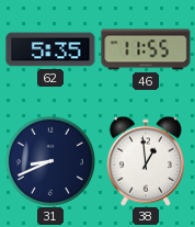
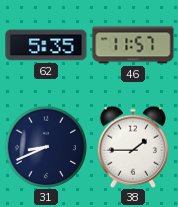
46: 11:55 -> 11:57
38: 12:59 -> 1:45
